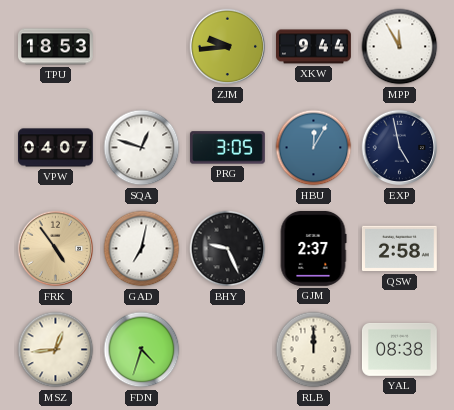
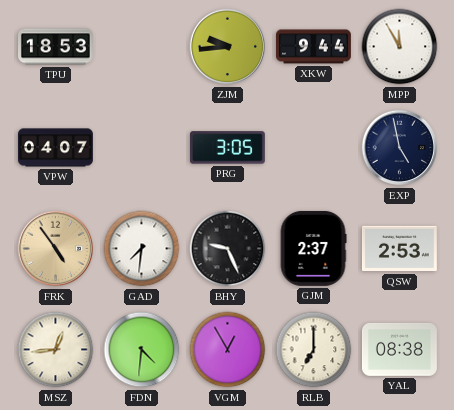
SQA: 12:48 -> none
HBU: 12:05 -> none
GAD: 7:02 -> 7:31
QSW: 2:58 -> 2:53
FDN: 4:33 -> 4:31
VGM: none -> 12:55
RLB: 12:00 -> 7:00
